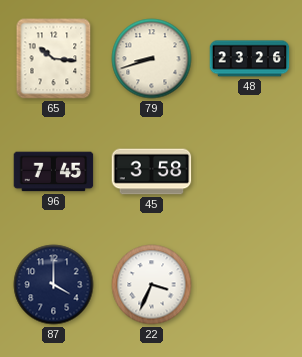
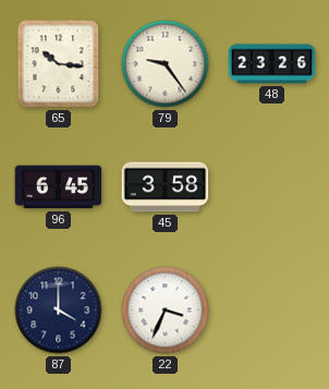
79: 8:42 -> 9:24
96: 7:45 -> 6:45
